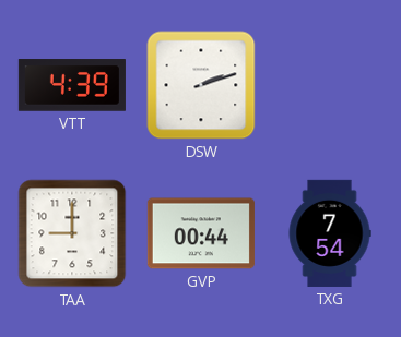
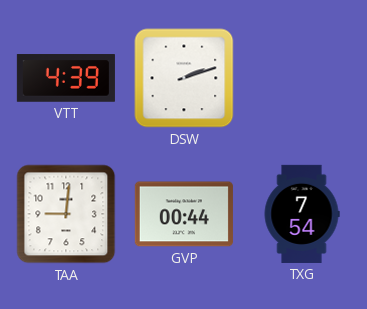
TAA: 9:00 -> 9:01
